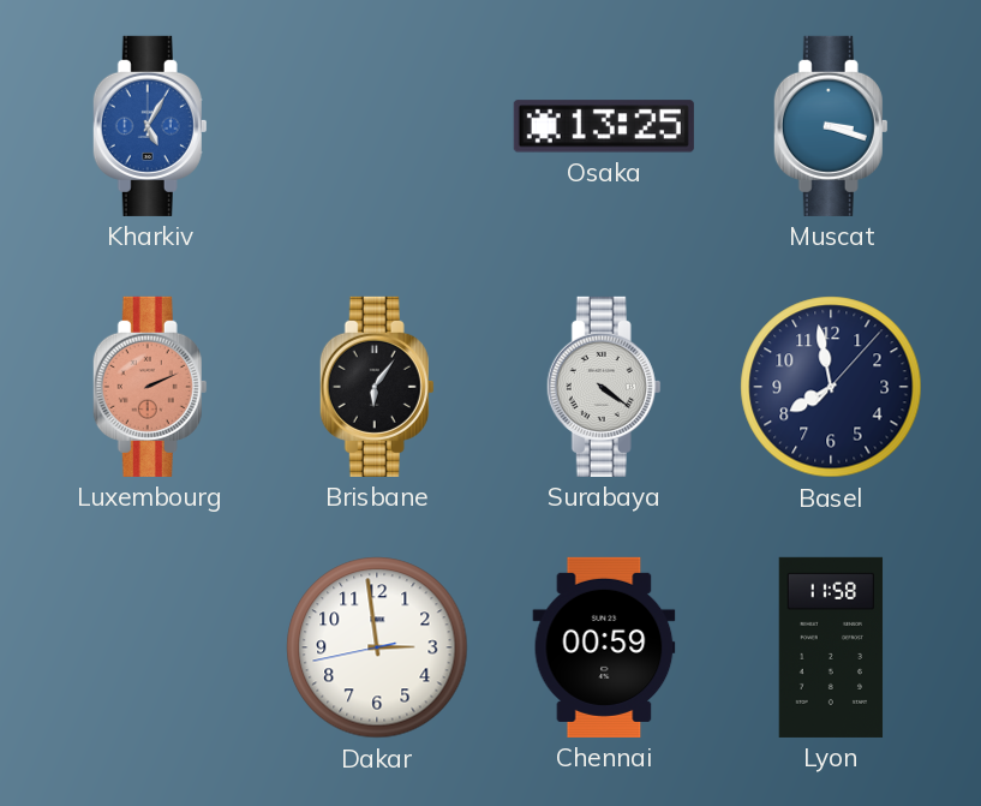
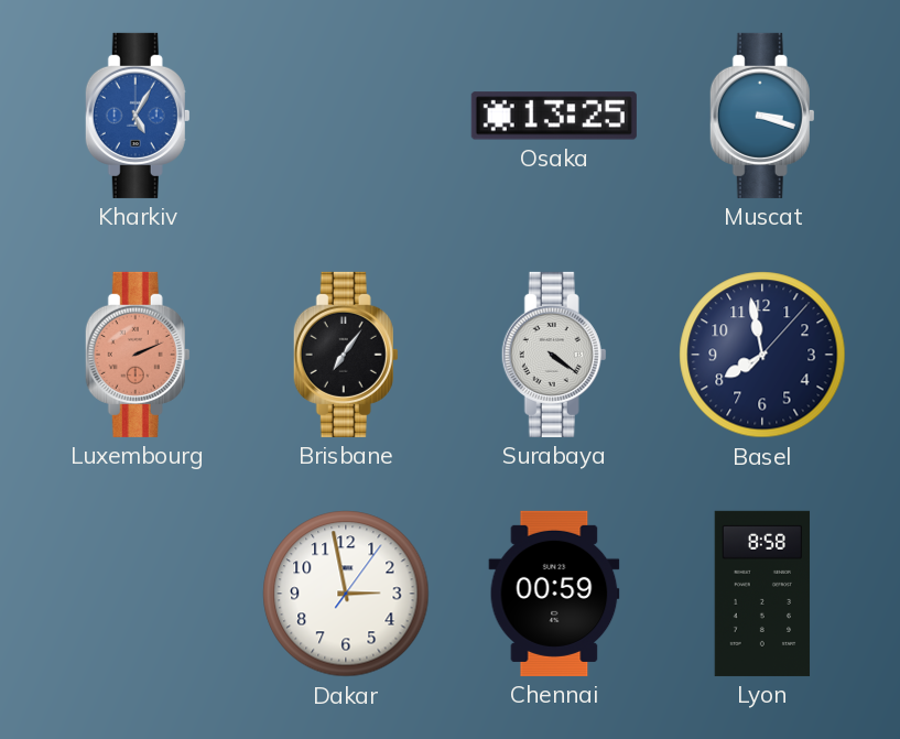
Brisbane: 6:06 -> 7:06
Dakar: 2:58:43 -> 2:58:06
Lyon: 11:58 -> 8:58
